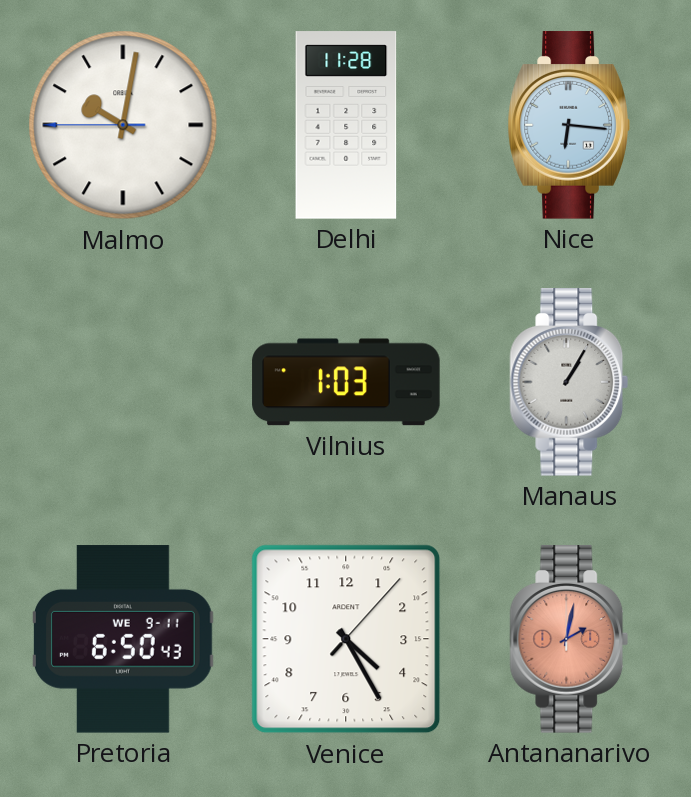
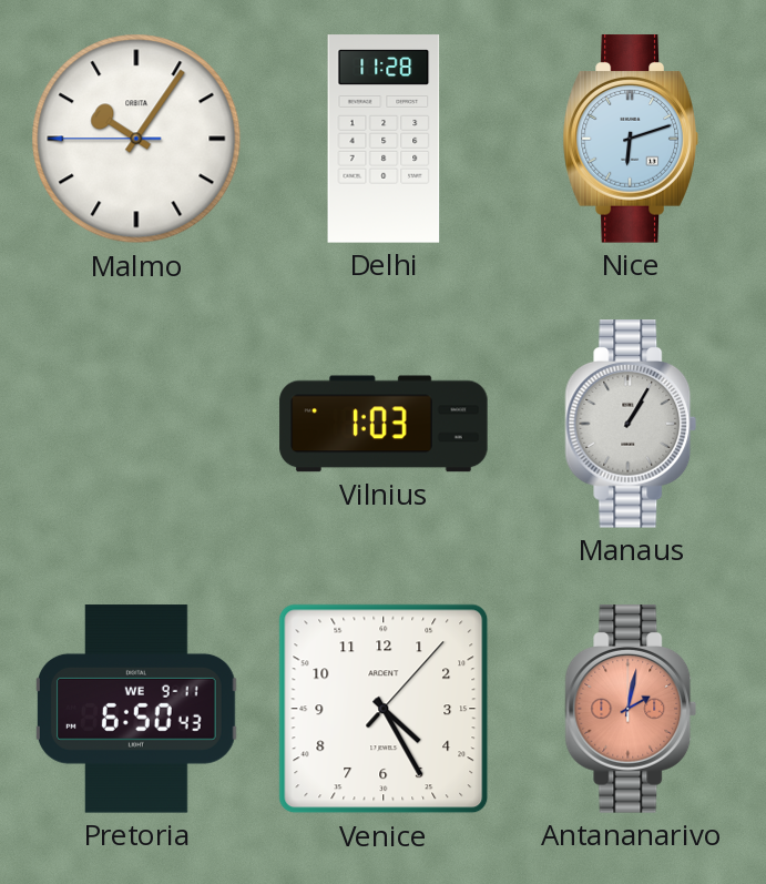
Malmo: 10:01 -> 10:05
Nice: 6:16 -> 6:12
